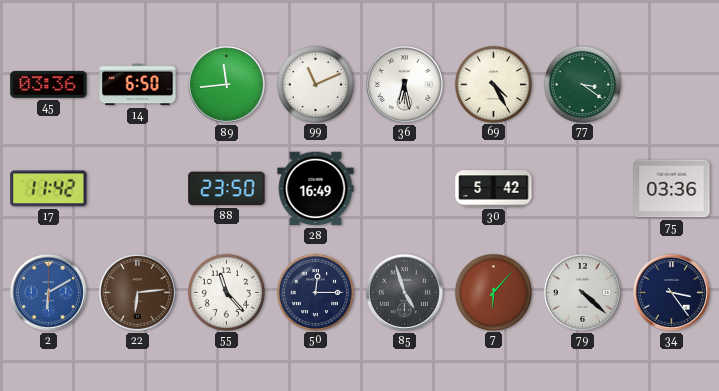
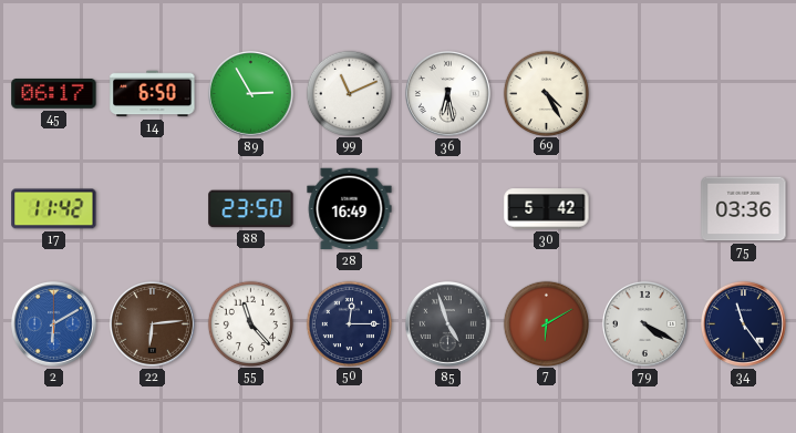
45: 03:36 -> 06:17
89: 11:44 -> 2:55
77: 3:21 -> none
7: 6:07 -> 6:10
79: 4:22 -> 4:20
34: 3:24 -> 11:24
